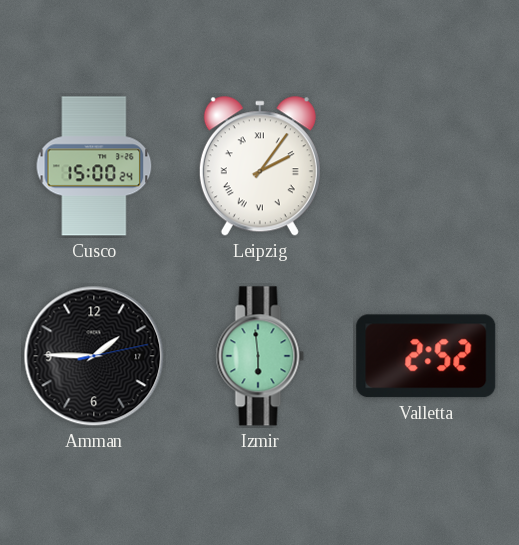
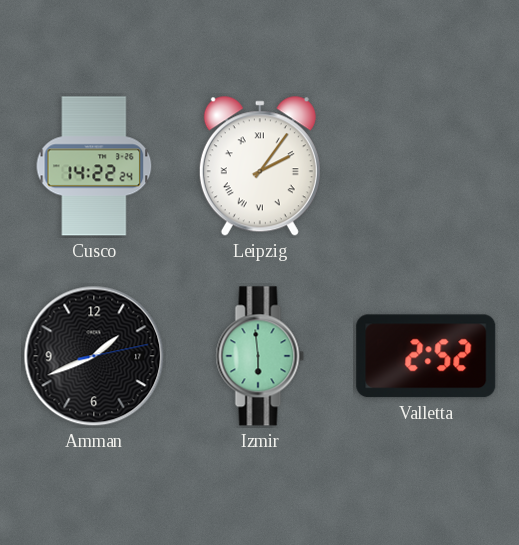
Cusco: 15:00 -> 14:22
Amman: 1:45 -> 1:41
